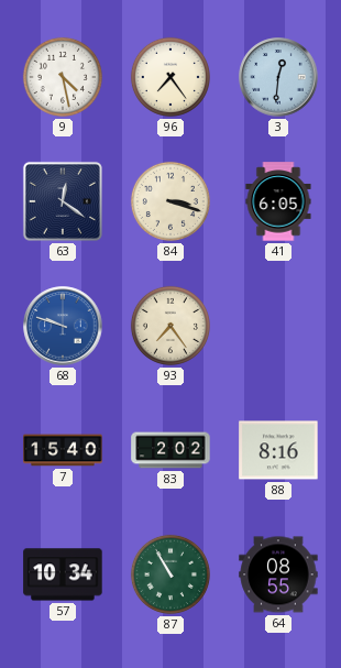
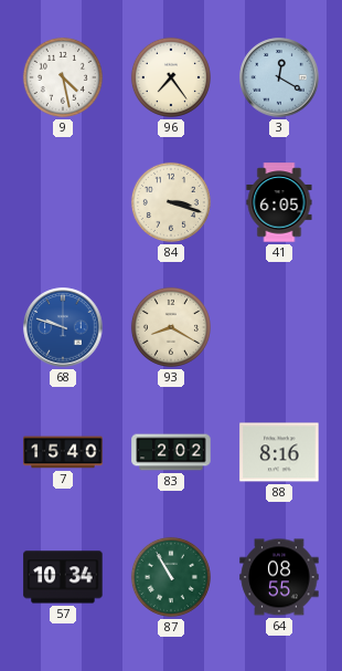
3: 12:31 -> 12:20
63: 12:21 -> none
93: 7:24 -> 8:20
